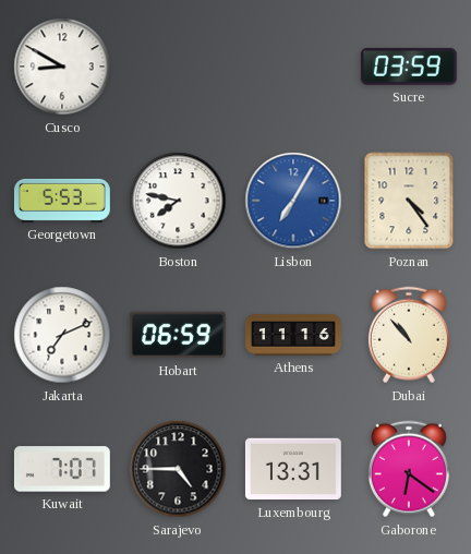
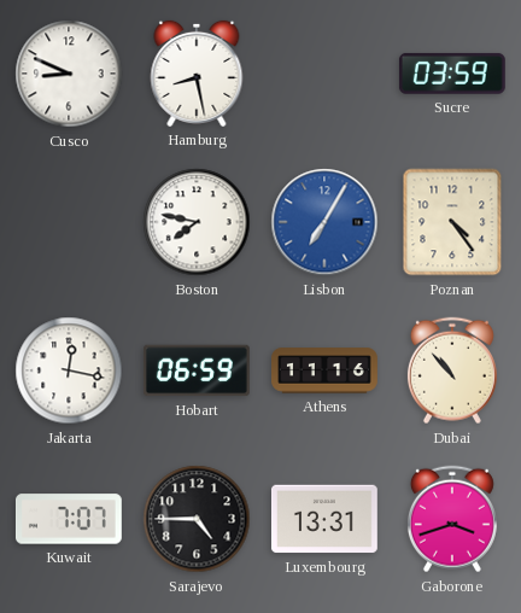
Cusco: 8:50 -> 8:49
Hamburg: none -> 8:28
Georgetown: 5:53 -> none
Jakarta: 7:11 -> 12:17
Gaborone: 6:21 -> 3:42
